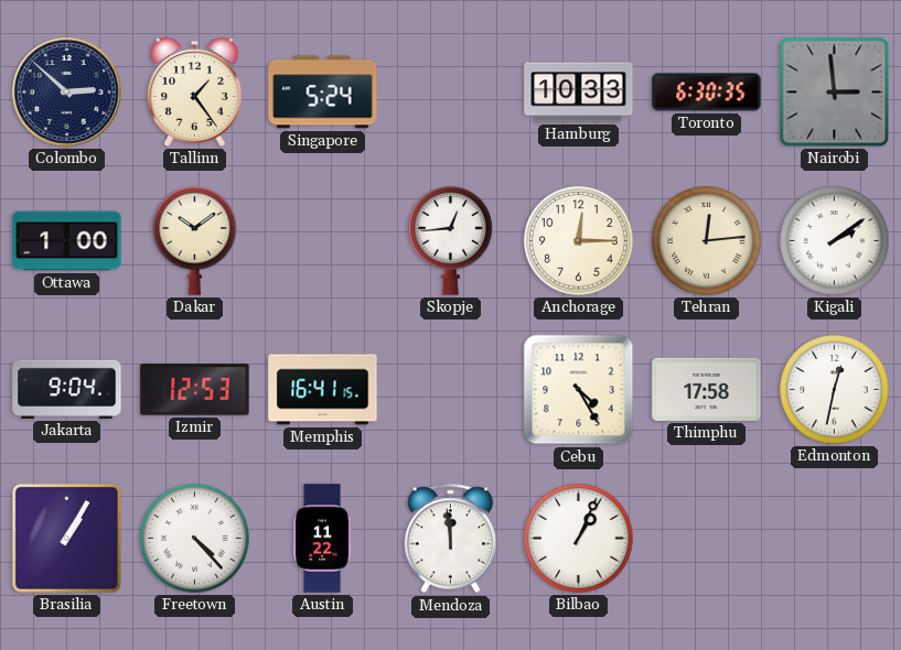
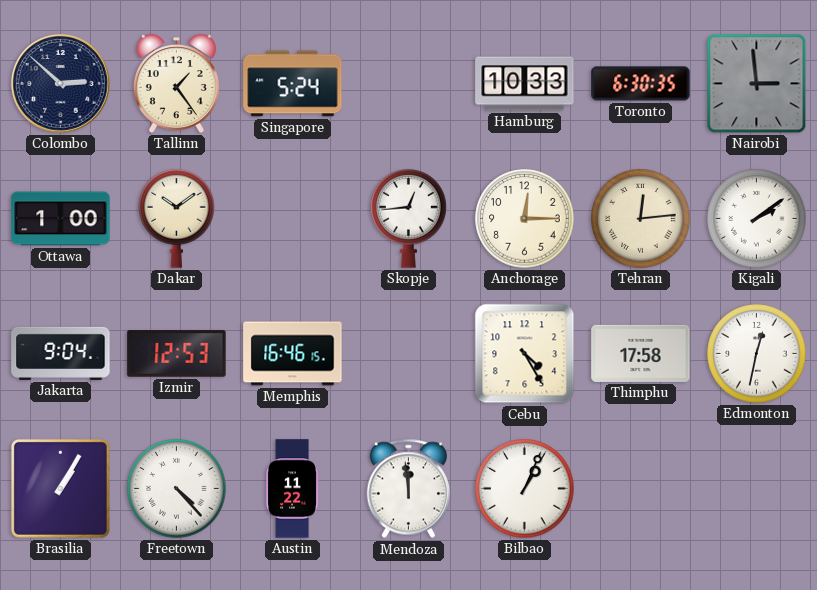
Memphis: 16:41 -> 16:46
